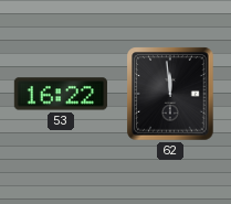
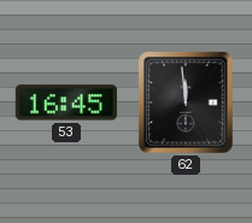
53: 16:22 -> 16:45
